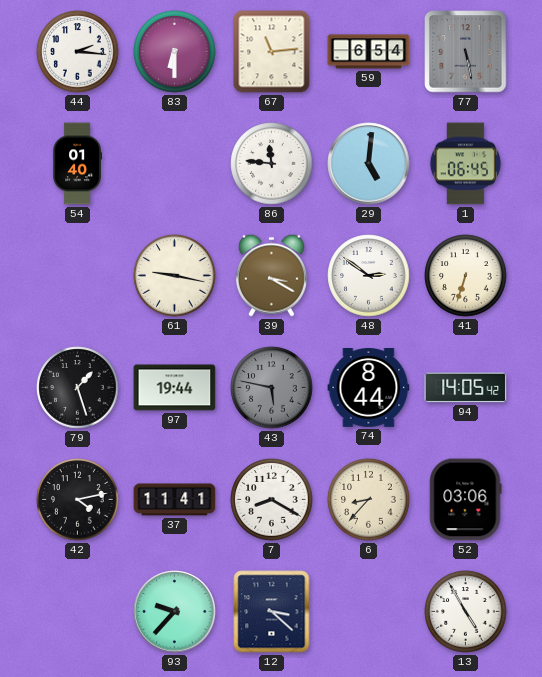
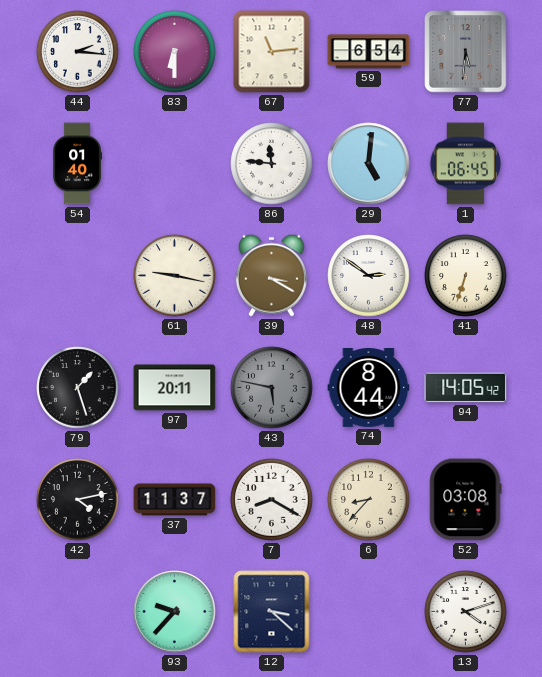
77: 5:28 -> 5:31
97: 19:44 -> 20:11
37: 11:41 -> 11:37
52: 03:06 -> 03:08
13: 4:55 -> 4:12
